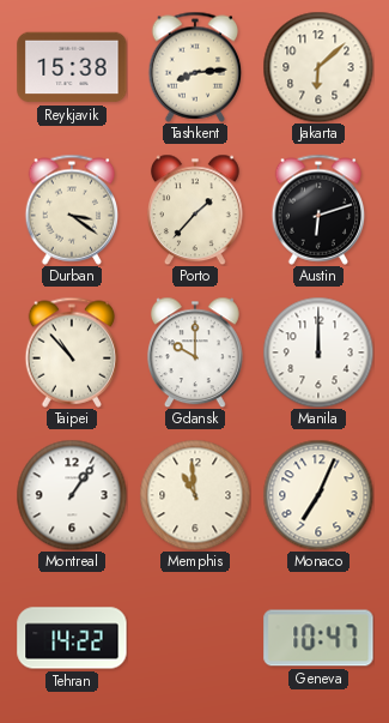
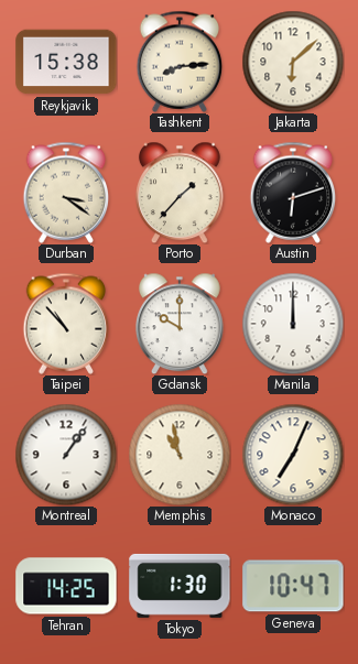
Memphis: 10:59 -> 10:58
Tehran: 14:22 -> 14:25
Tokyo: none -> 1:30
